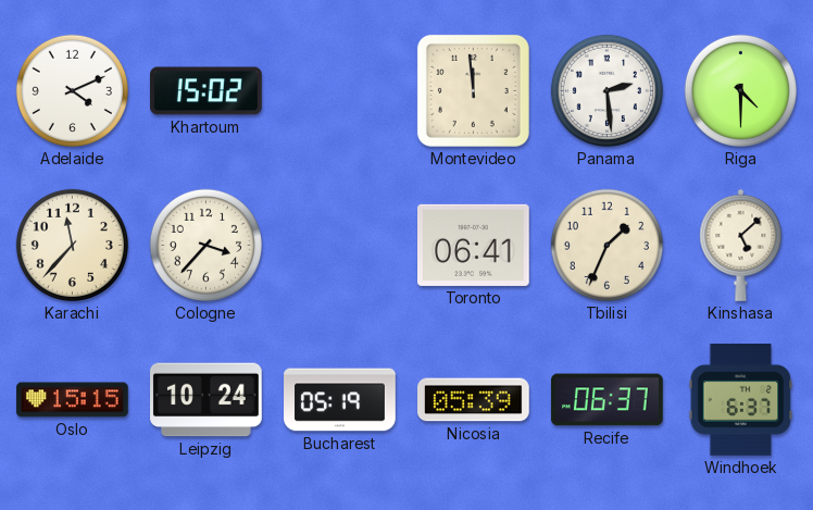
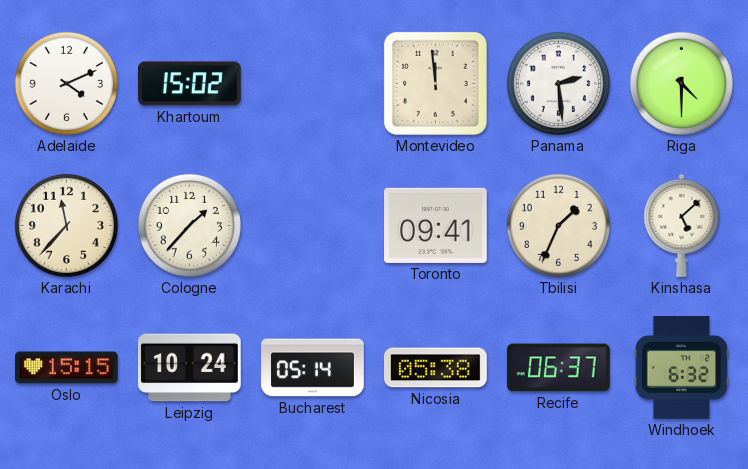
Cologne: 3:37 -> 1:37
Toronto: 06:41 -> 09:41
Bucharest: 05:19 -> 05:14
Nicosia: 05:39 -> 05:38
Windhoek: 6:37 -> 6:32
